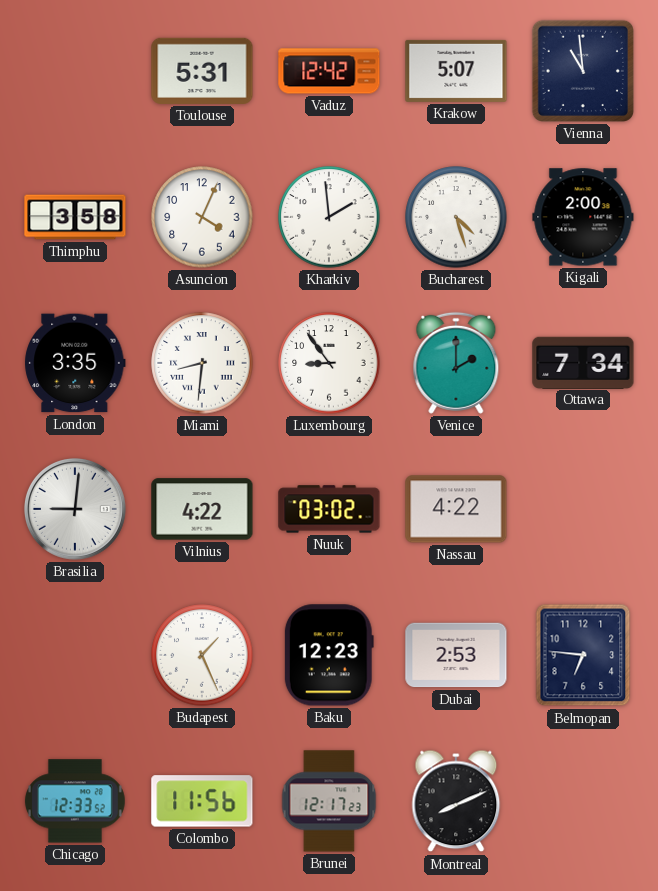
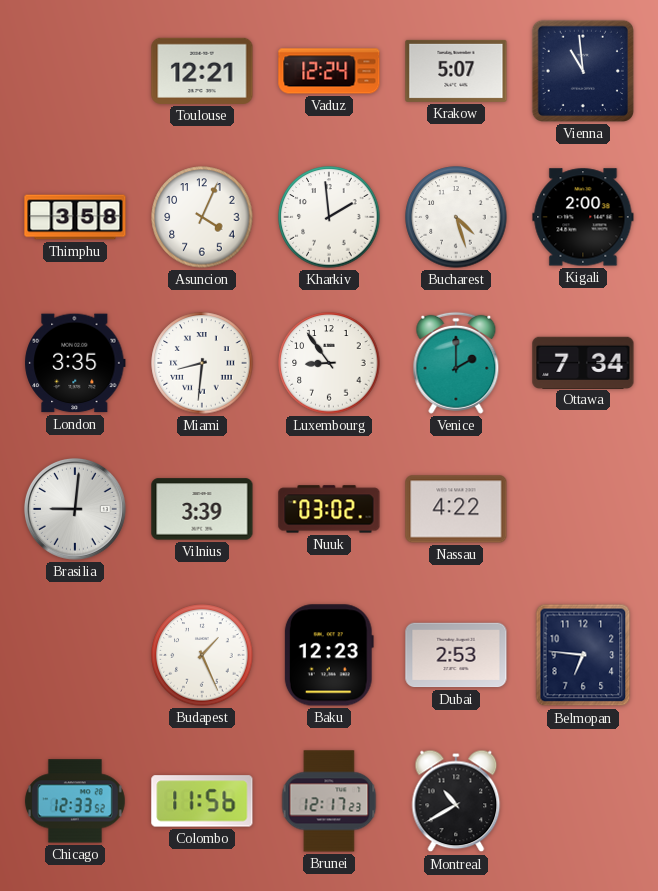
Toulouse: 5:31 -> 12:21
Vaduz: 12:42 -> 12:24
Vilnius: 4:22 -> 3:39
Montreal: 8:11 -> 10:40
